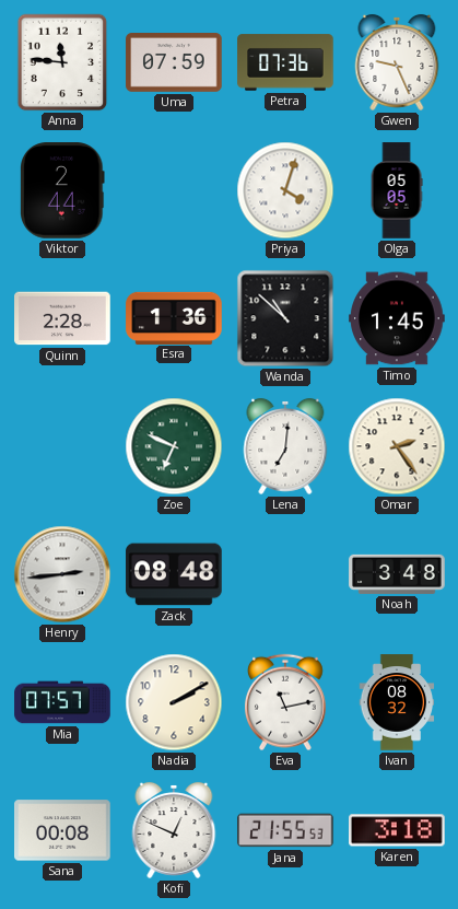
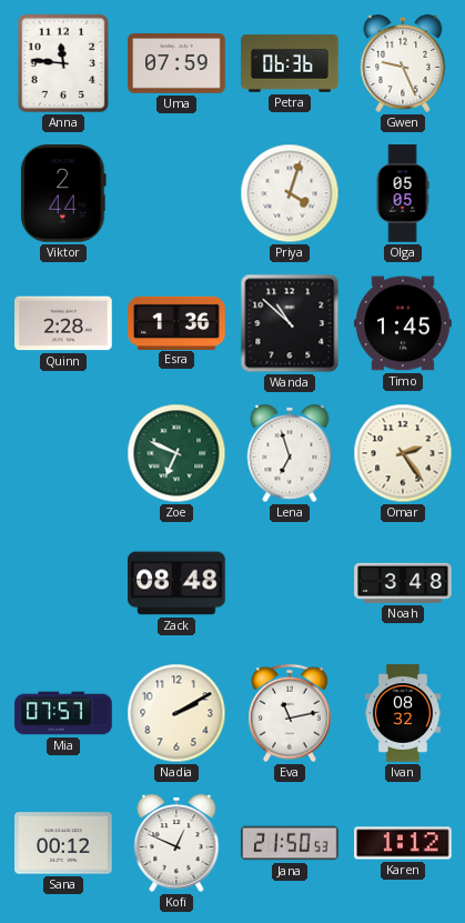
Petra: 07:36 -> 06:36
Lena: 7:01 -> 6:57
Henry: 2:44 -> none
Sana: 00:08 -> 00:12
Jana: 21:55 -> 21:50
Karen: 3:18 -> 1:12
